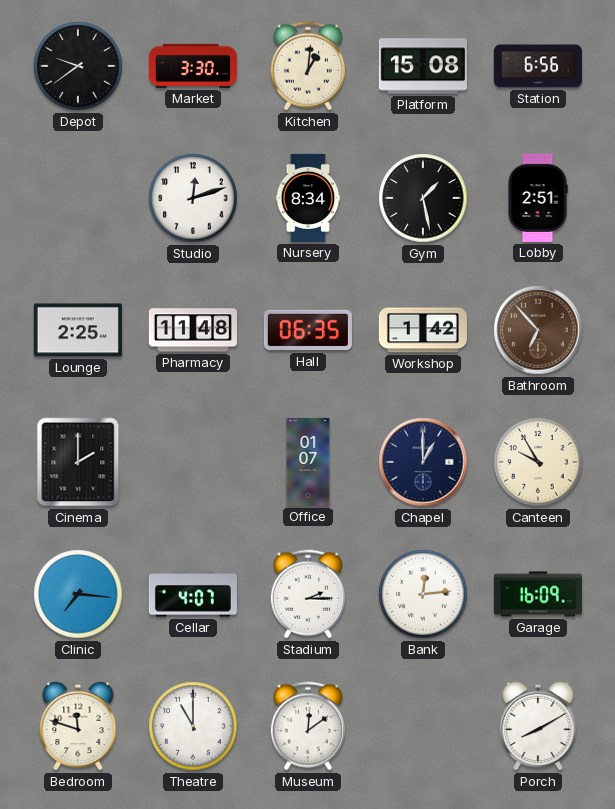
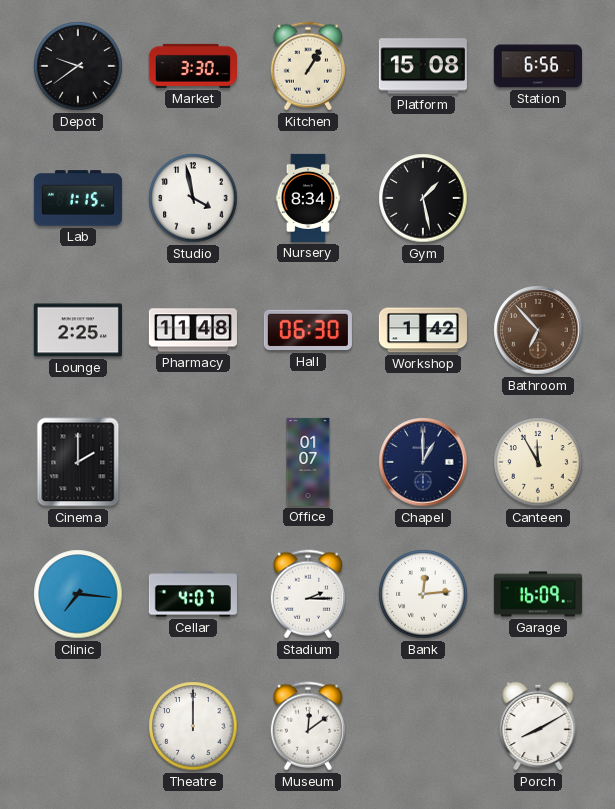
Kitchen: 1:01 -> 1:05
Lab: none -> 1:15
Studio: 12:12 -> 3:58
Lobby: 2:51 -> none
Hall: 06:35 -> 06:30
Canteen: 9:55 -> 11:55
Bedroom: 11:48 -> none
Theatre: 11:00 -> 12:00
